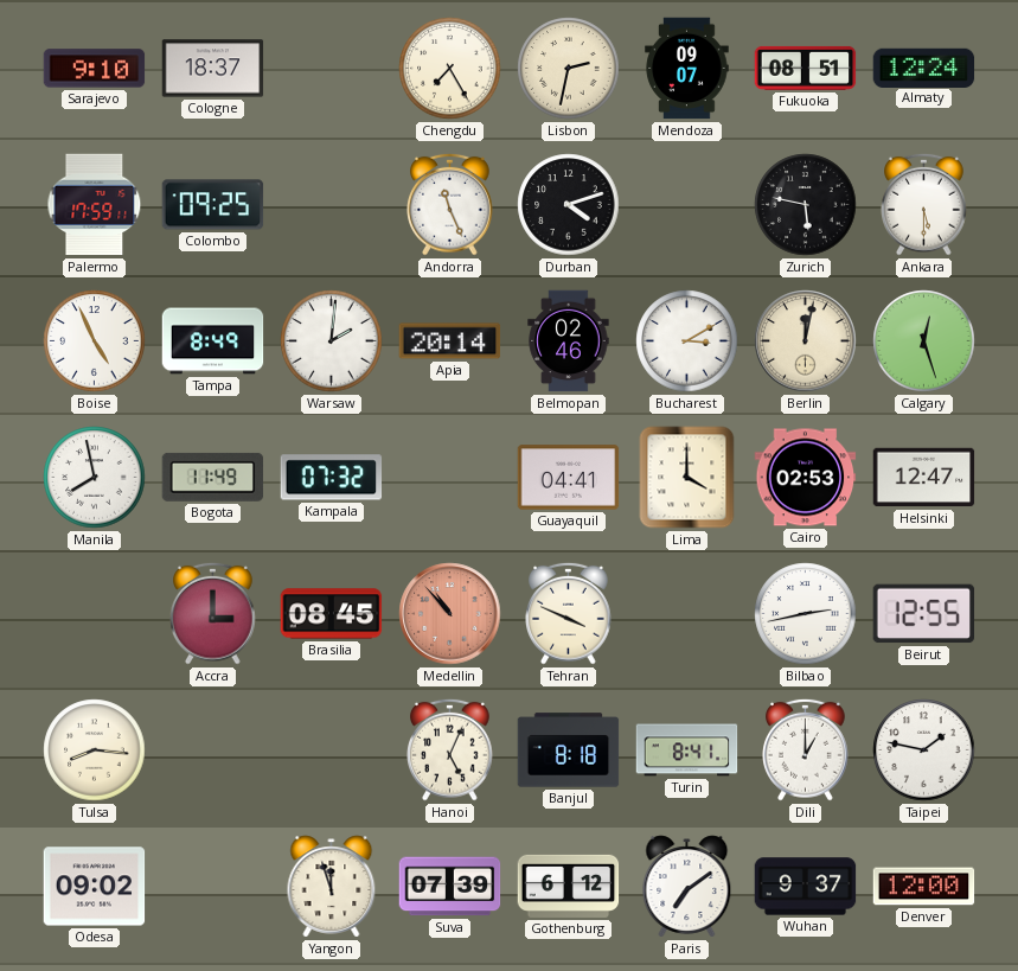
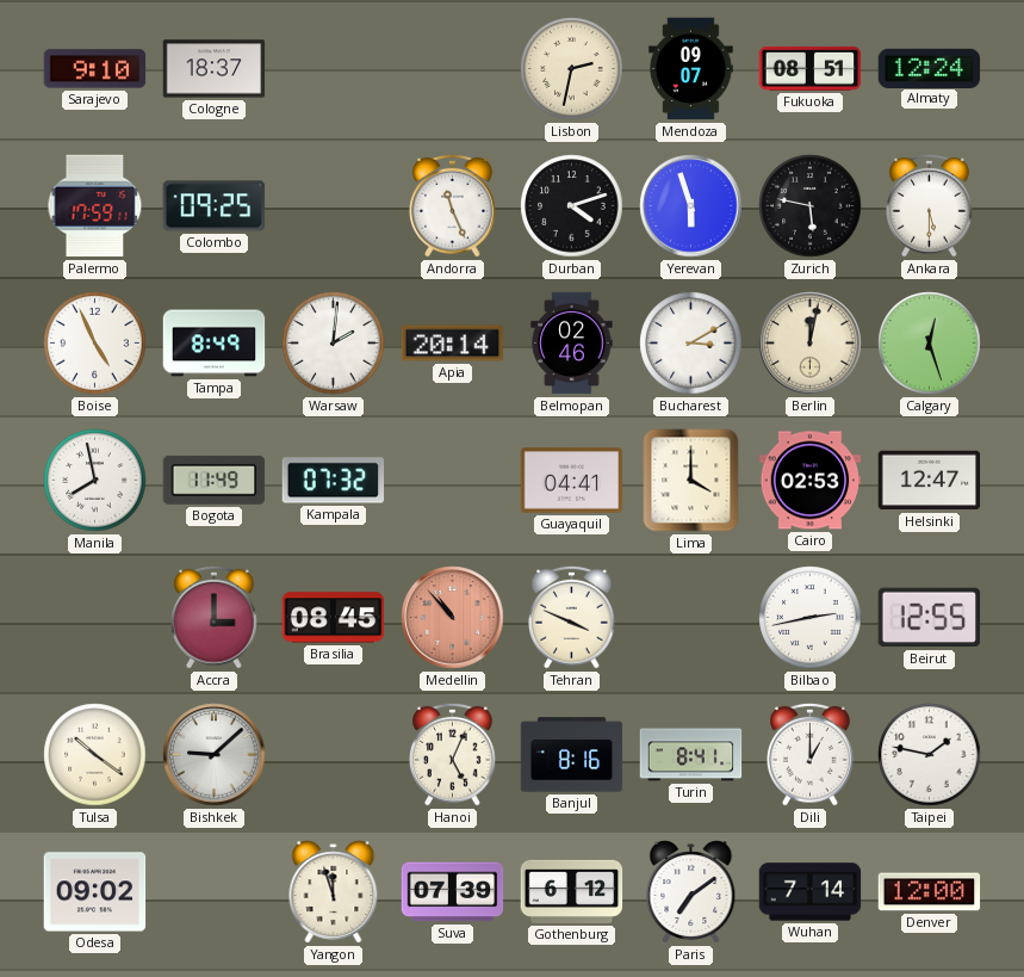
Chengdu: 7:25 -> none
Yerevan: none -> 5:57
Tulsa: 8:16 -> 10:21
Bishkek: none -> 9:08
Banjul: 8:18 -> 8:16
Wuhan: 9:37 -> 7:14
